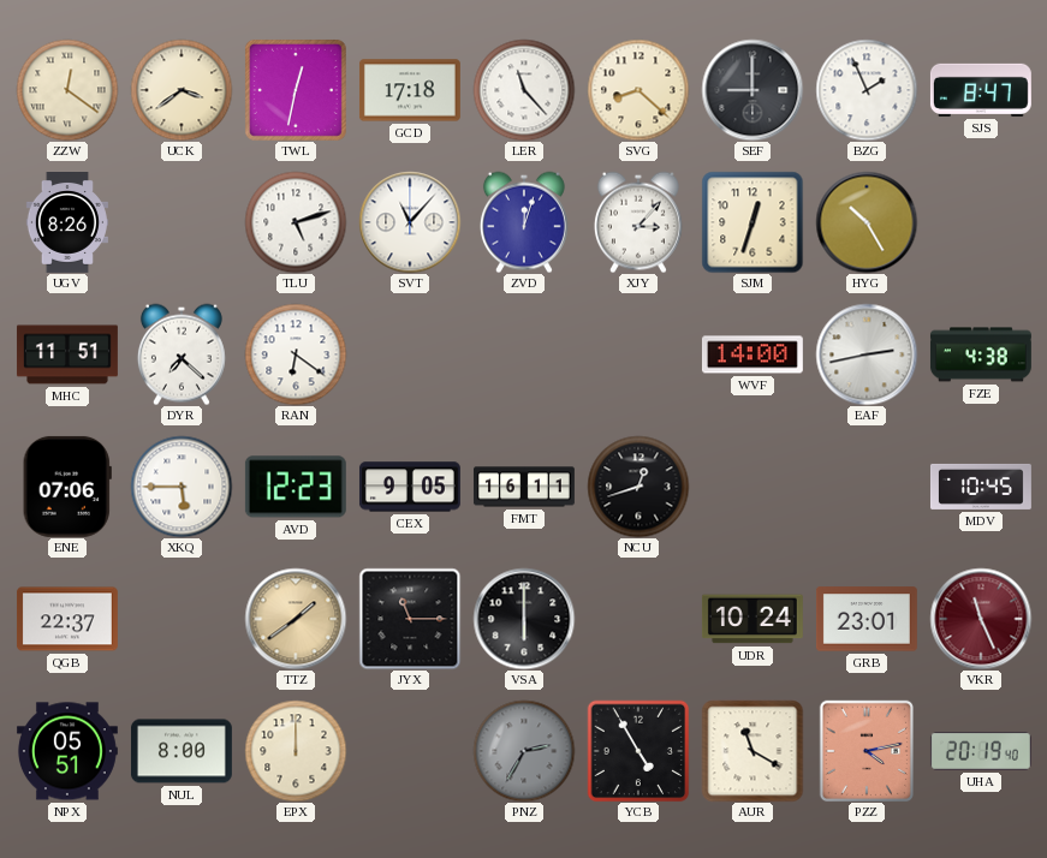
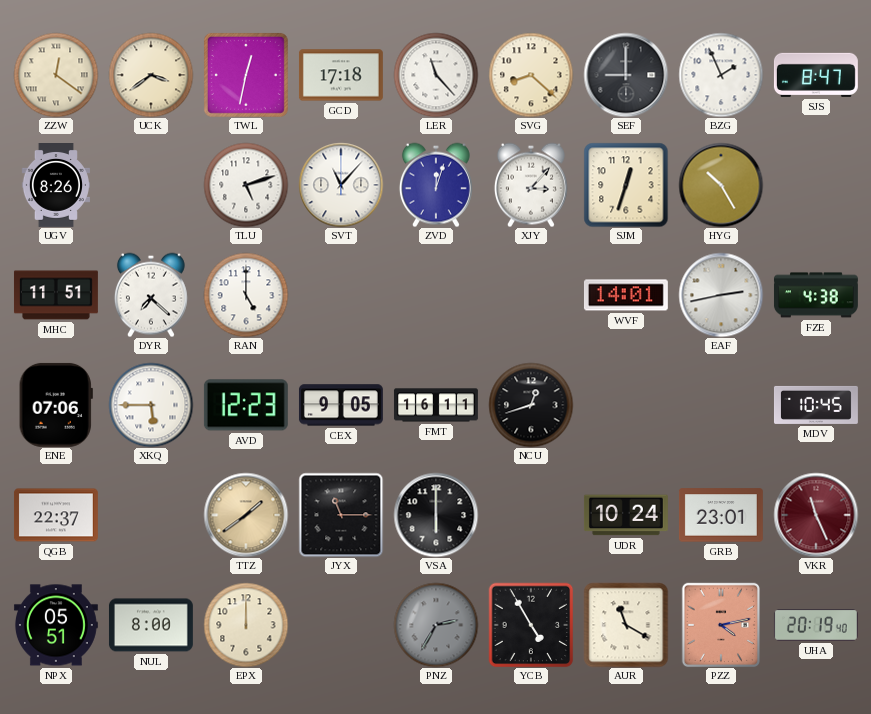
RAN: 6:21 -> 5:00
WVF: 14:00 -> 14:01
